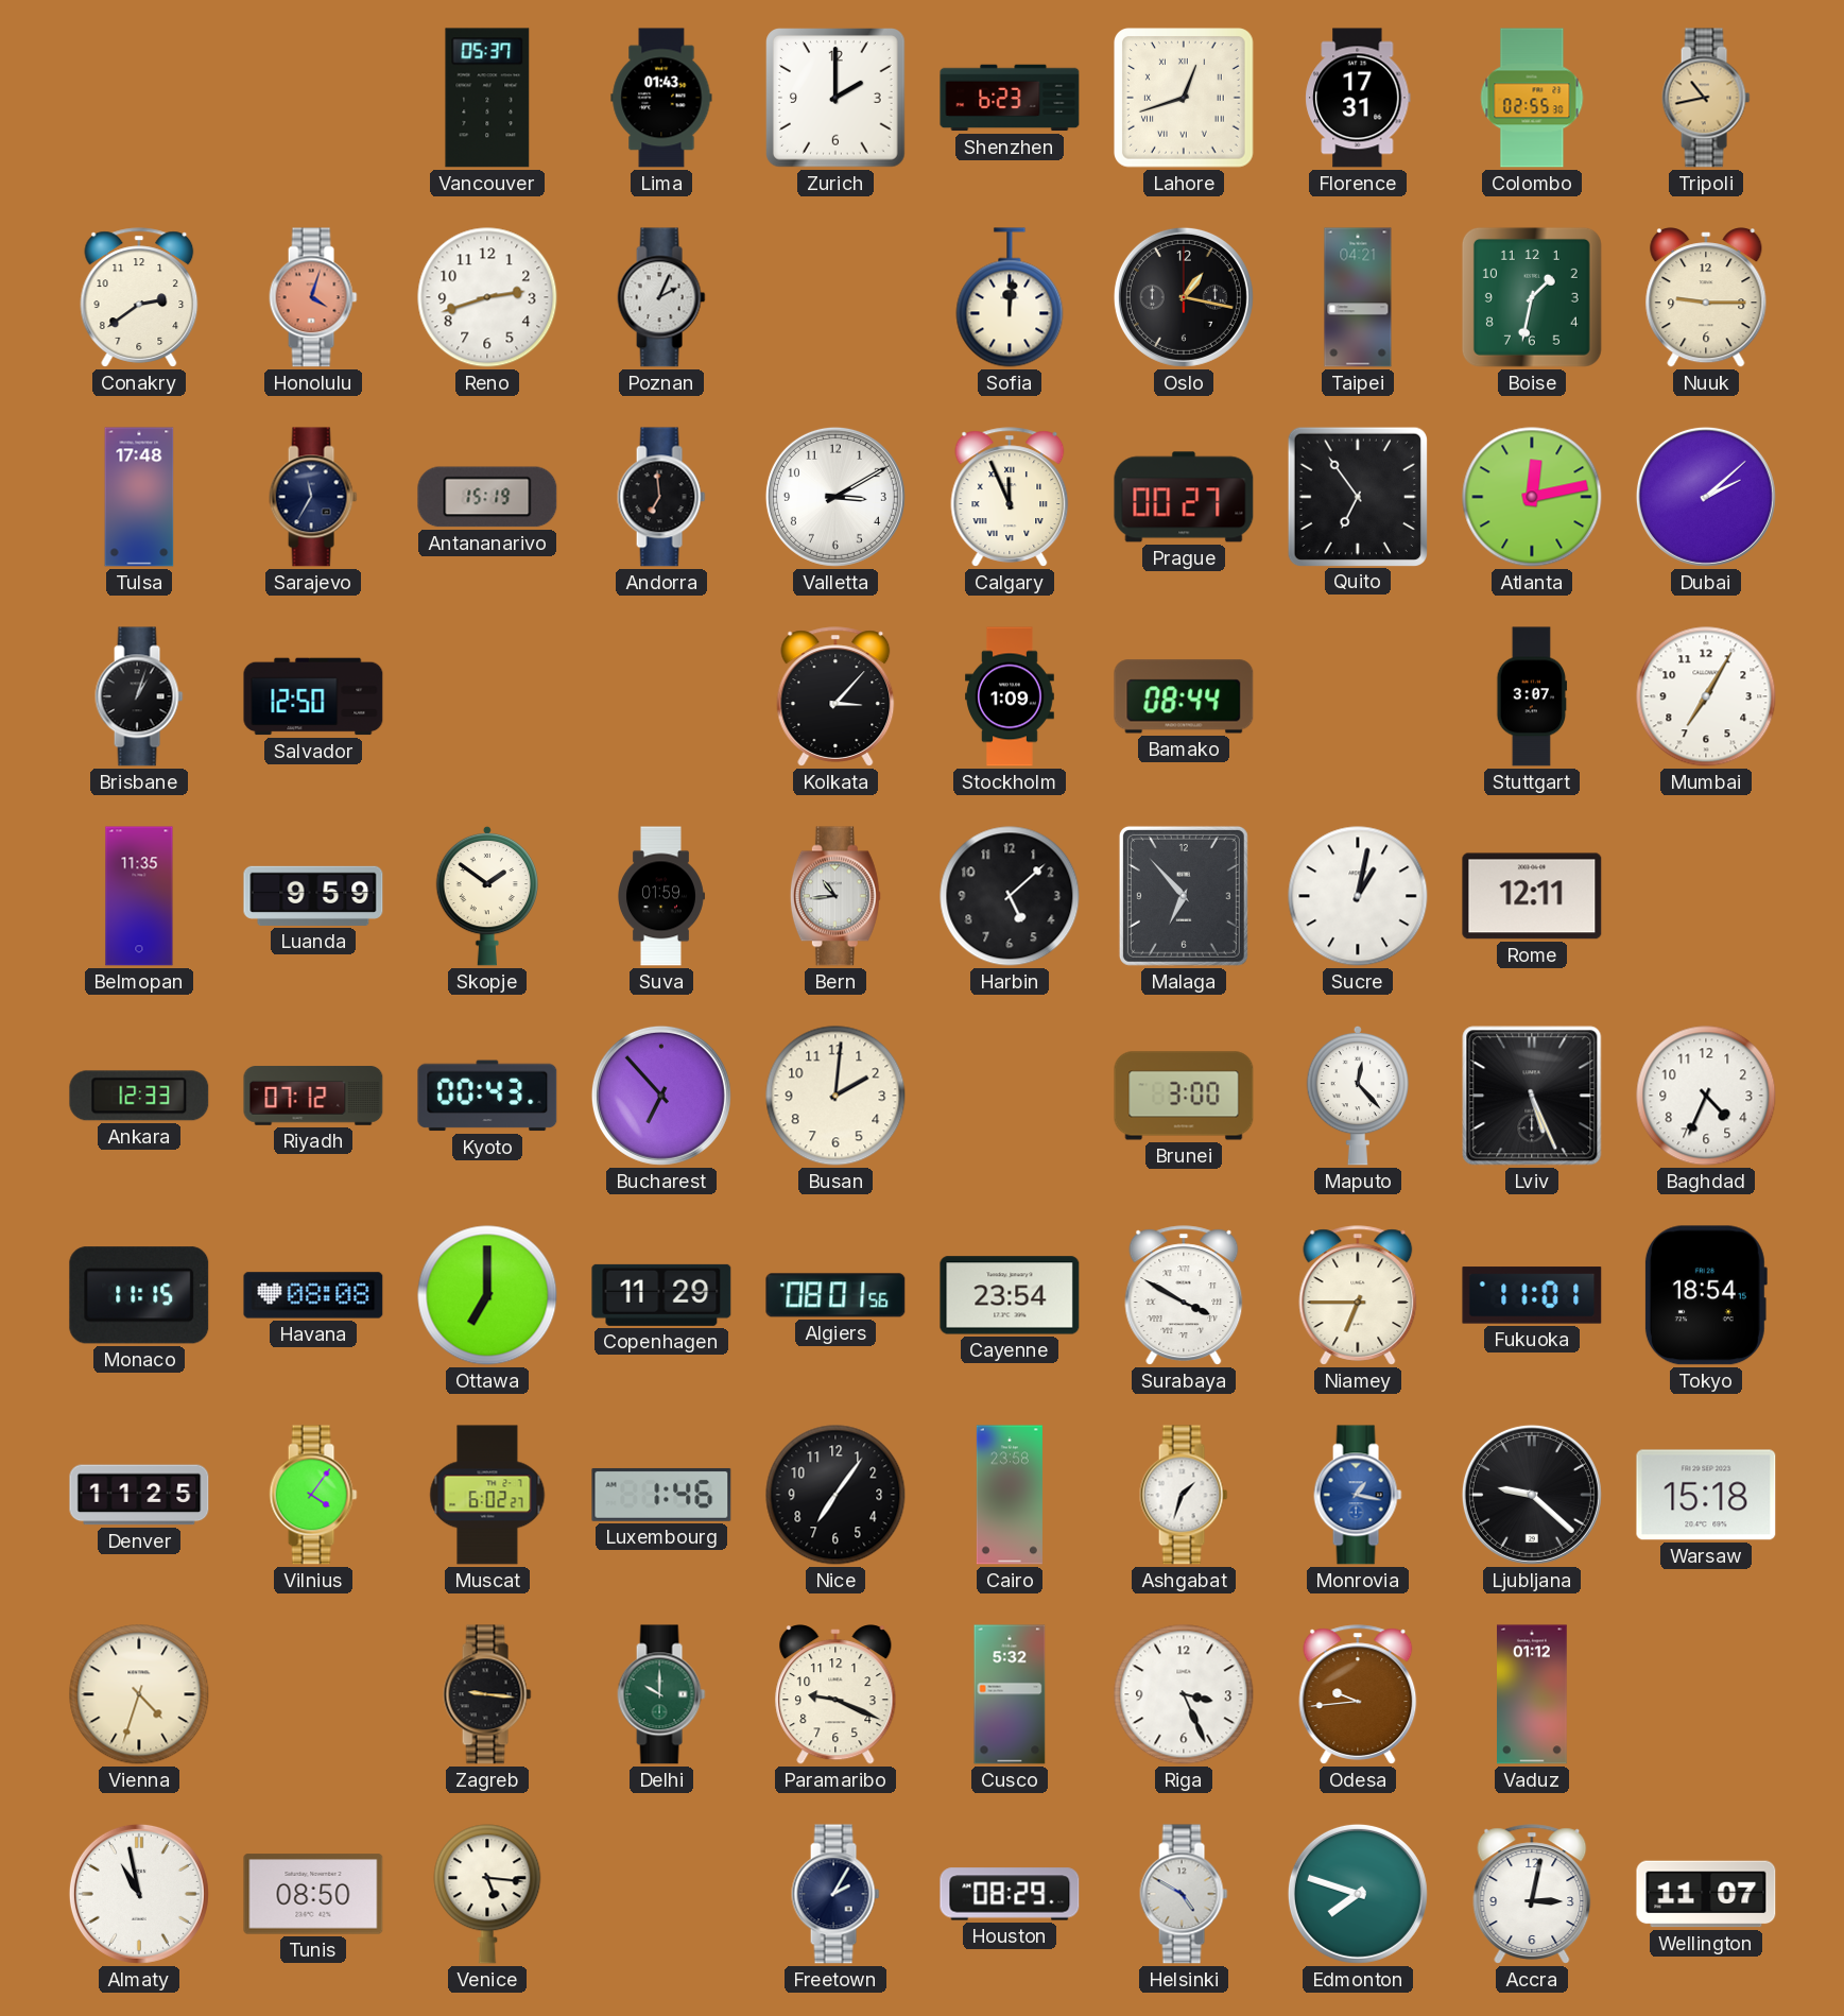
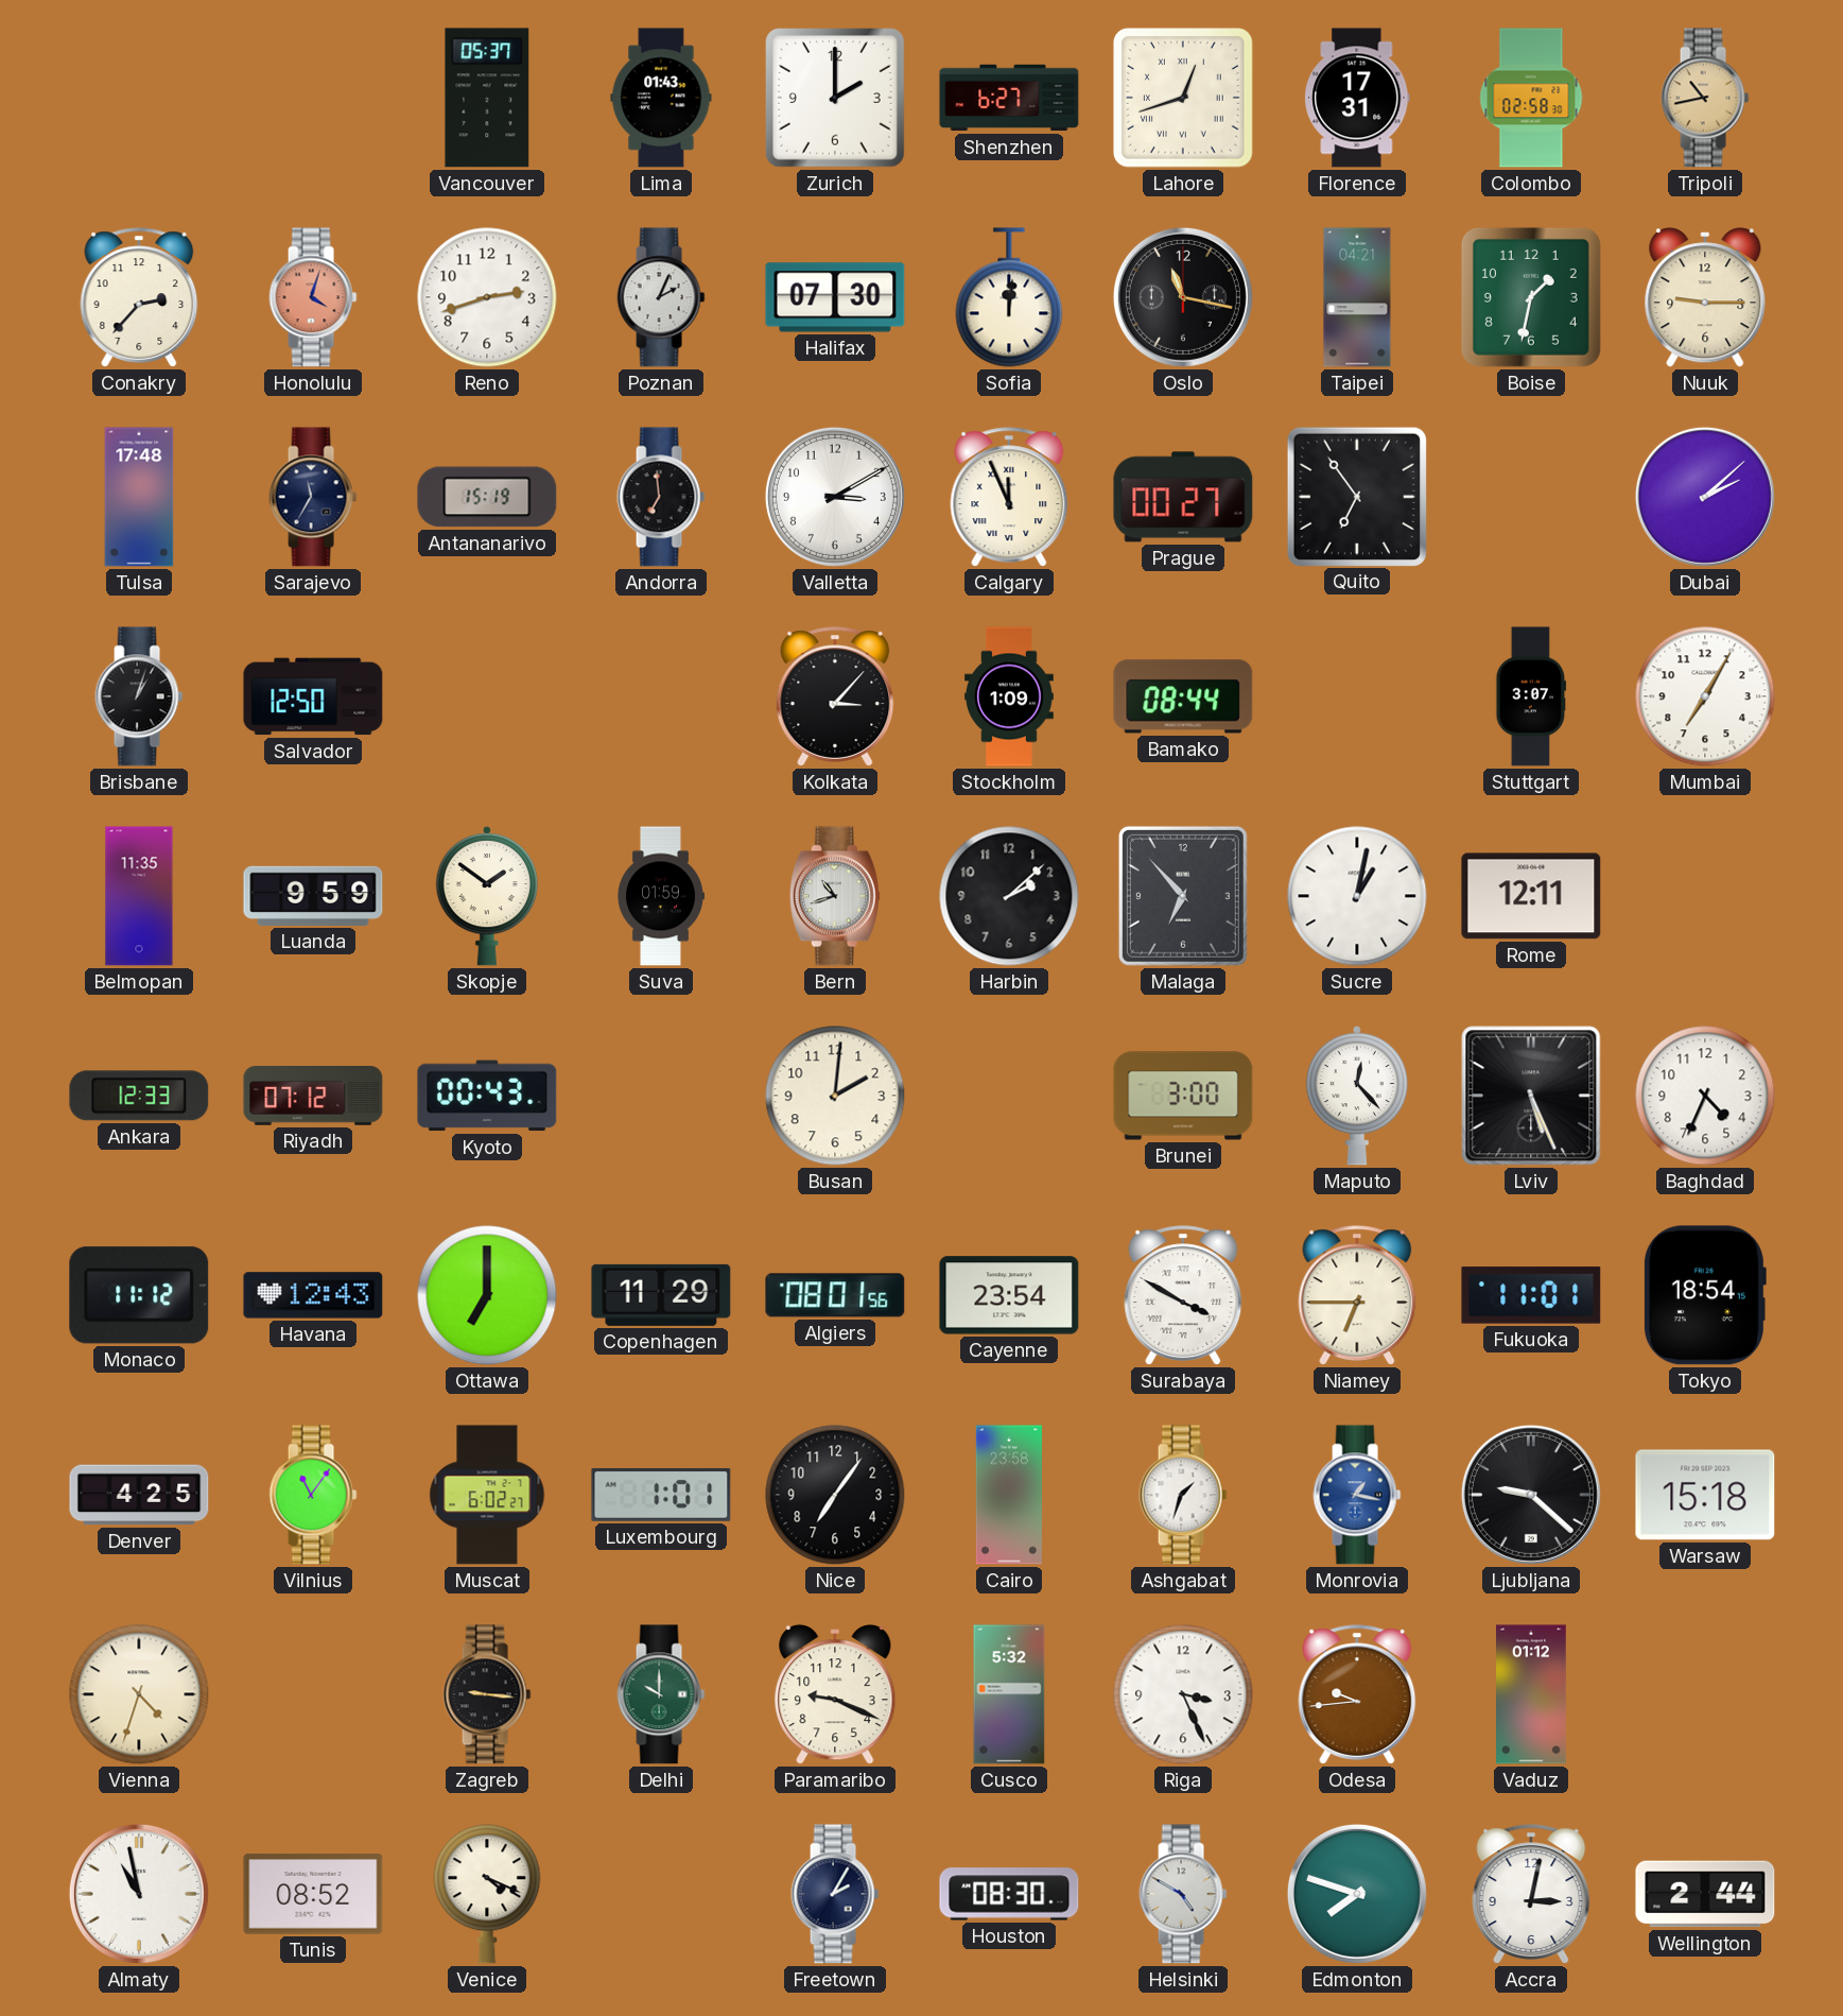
Shenzhen: 6:23 -> 6:27
Colombo: 02:55 -> 02:58
Conakry: 2:39 -> 2:37
Halifax: none -> 07:30
Oslo: 1:17 -> 11:17
Atlanta: 12:13 -> none
Bern: 10:44 -> 10:42
Harbin: 5:08 -> 2:08
Bucharest: 6:53 -> none
Monaco: 11:15 -> 11:12
Havana: 08:08 -> 12:43
Denver: 11:25 -> 4:25
Vilnius: 4:06 -> 11:06
Luxembourg: 1:46 -> 1:01
Tunis: 08:50 -> 08:52
Venice: 5:16 -> 4:19
Houston: 08:29 -> 08:30
Wellington: 11:07 -> 2:44
